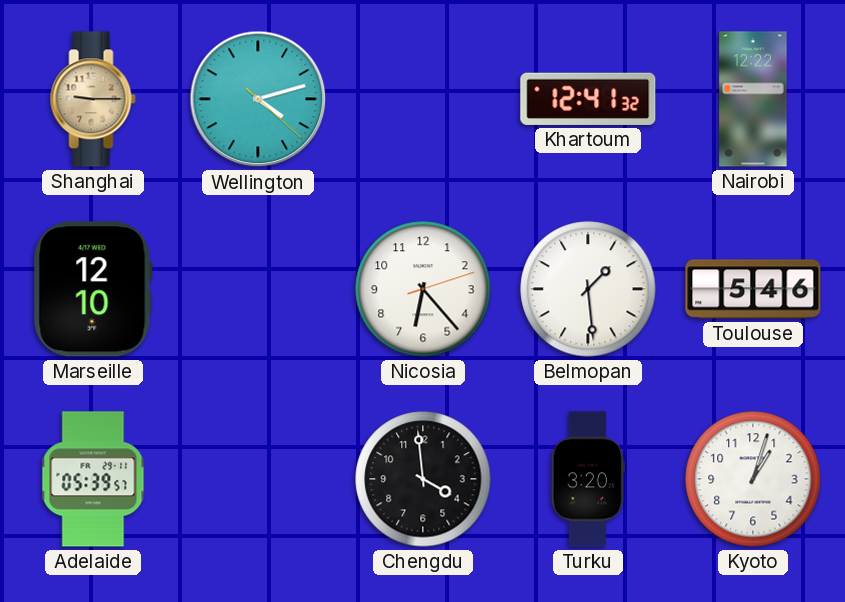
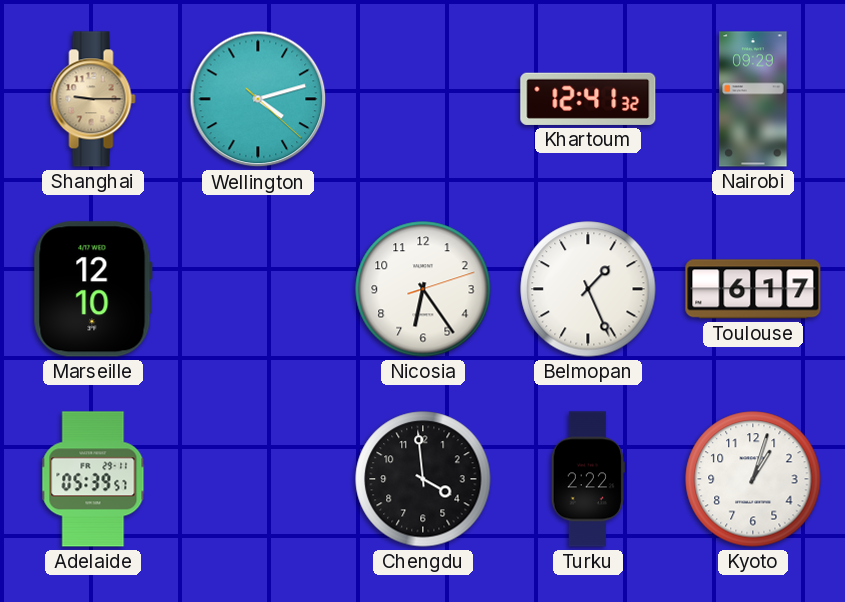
Nairobi: 12:22 -> 09:29
Nicosia: 6:23 -> 6:24
Belmopan: 1:29 -> 1:26
Toulouse: 5:46 -> 6:17
Turku: 3:20 -> 2:22
